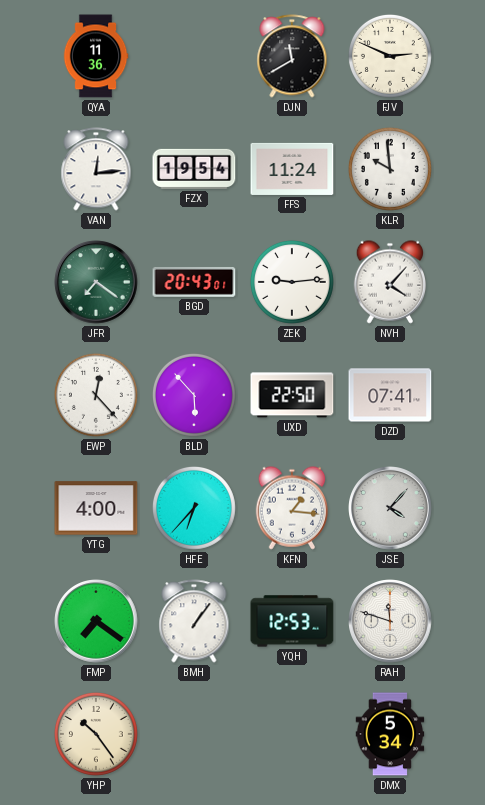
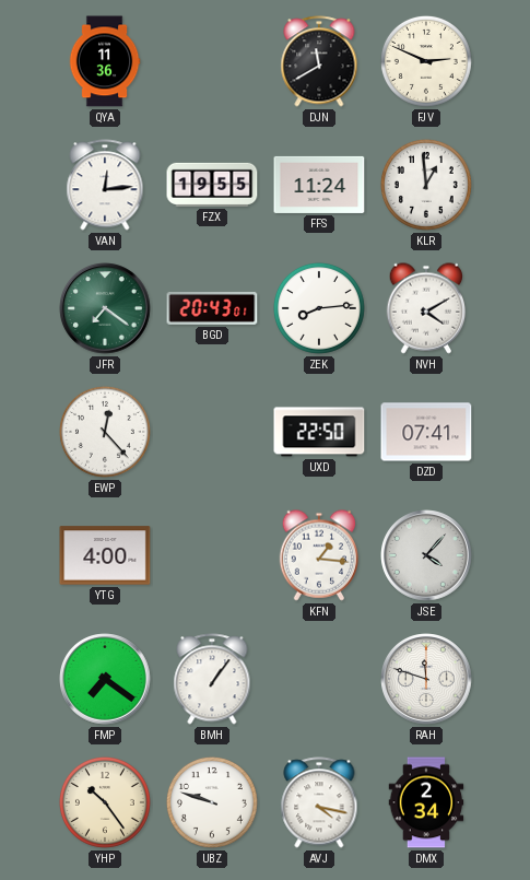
FZX: 19:54 -> 19:55
KLR: 9:59 -> 12:59
ZEK: 9:14 -> 8:14
NVH: 4:07 -> 4:10
BLD: 5:53 -> none
HFE: 6:37 -> none
YQH: 12:53 -> none
UBZ: none -> 9:48
AVJ: none -> 4:17
DMX: 5:34 -> 2:34
